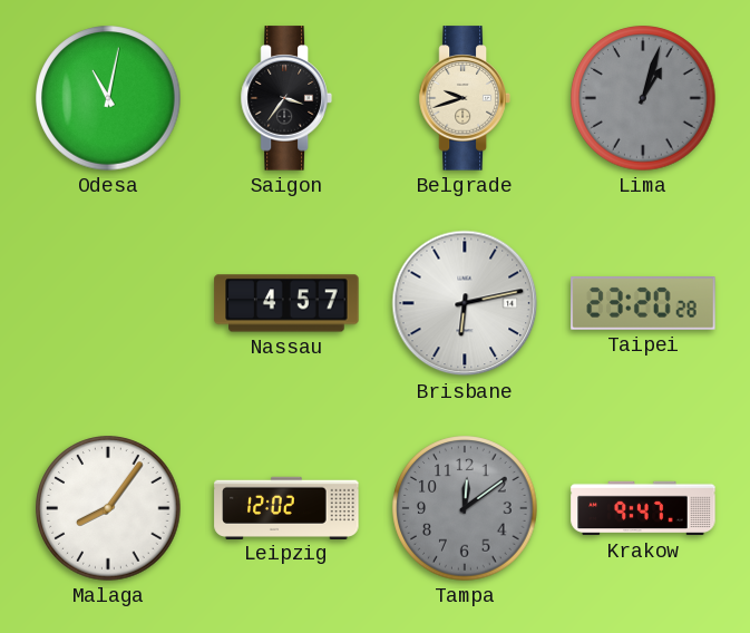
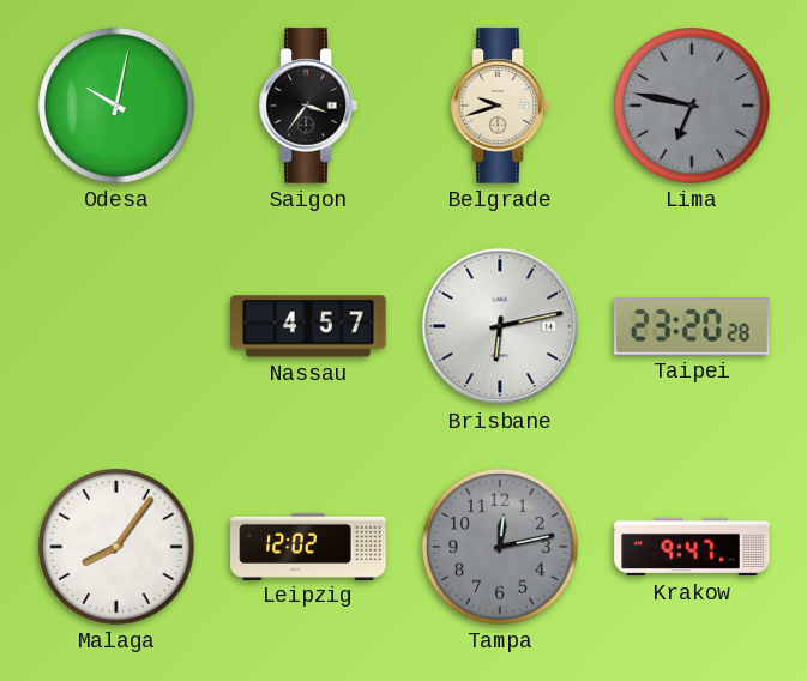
Odesa: 11:02 -> 10:02
Lima: 1:03 -> 6:47
Tampa: 12:09 -> 12:13
